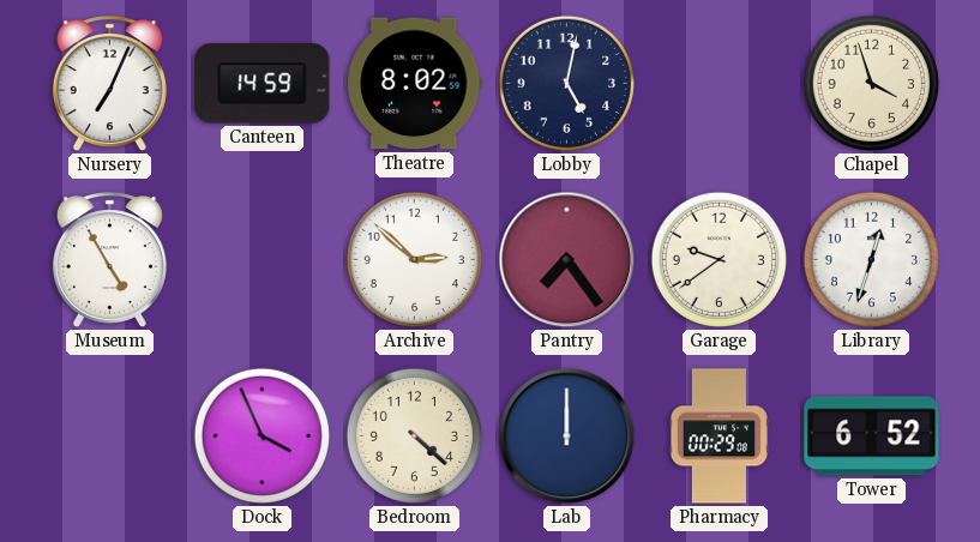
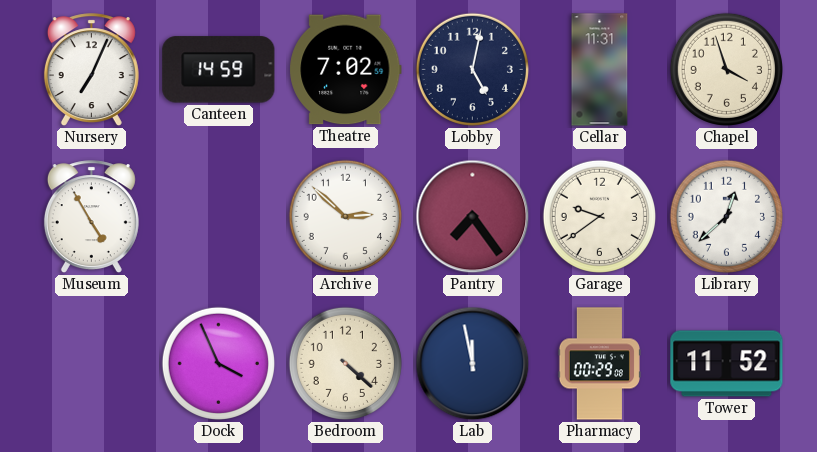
Theatre: 8:02 -> 7:02
Cellar: none -> 11:31
Library: 12:33 -> 12:38
Lab: 12:00 -> 11:58
Tower: 6:52 -> 11:52
